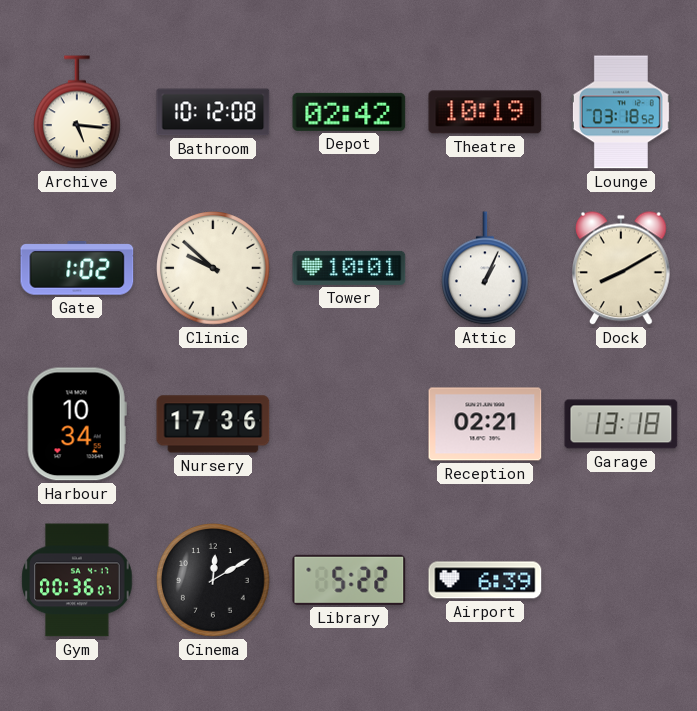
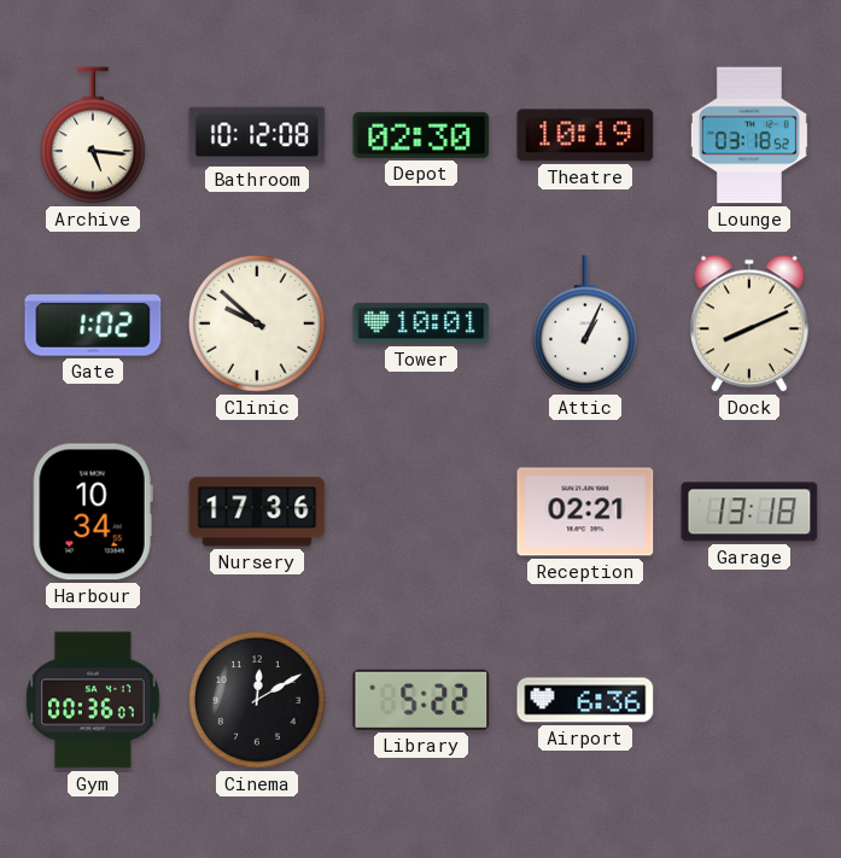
Depot: 02:42 -> 02:30
Dock: 8:10 -> 8:11
Airport: 6:39 -> 6:36
